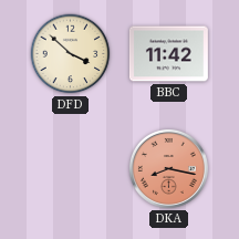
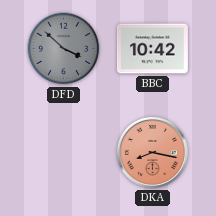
DFD dial: cream -> grey
BBC: 11:42 -> 10:42
